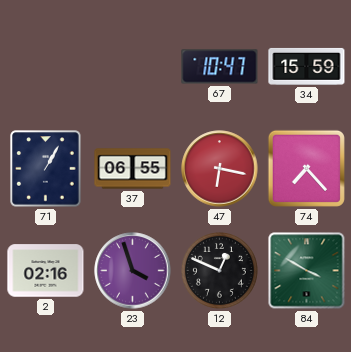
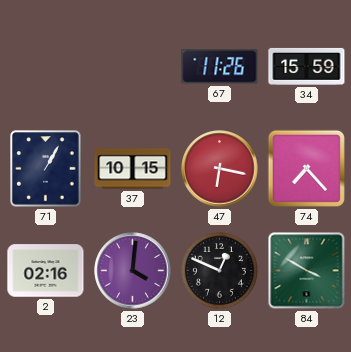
67: 10:47 -> 11:26
37: 06:55 -> 10:15
23: 3:57 -> 4:01
